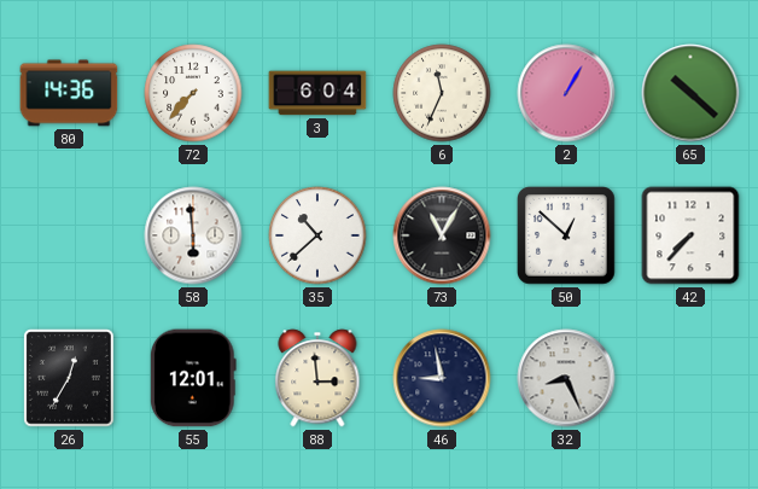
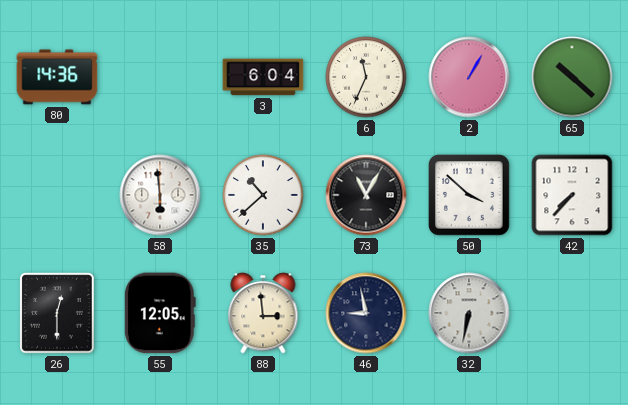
72: 7:37 -> none
50: 12:52 -> 3:52
26: 12:35 -> 12:30
55: 12:01 -> 12:05
32: 8:26 -> 6:32
